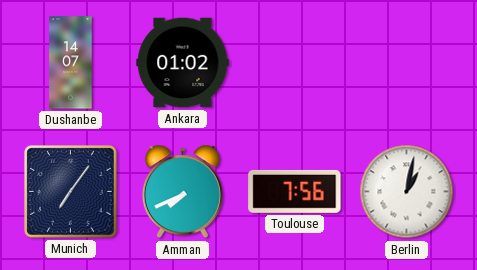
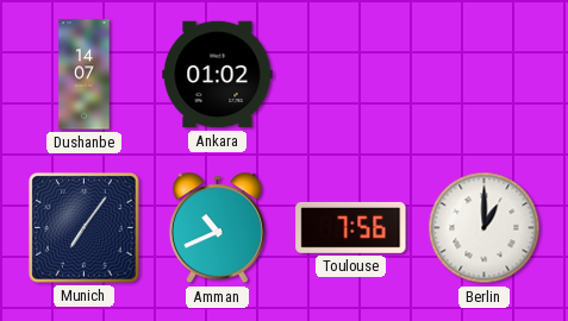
Amman: 7:41 -> 10:41
Berlin: 1:02 -> 1:00
